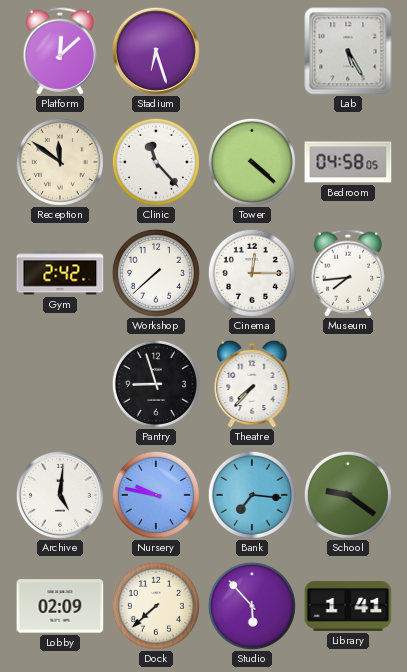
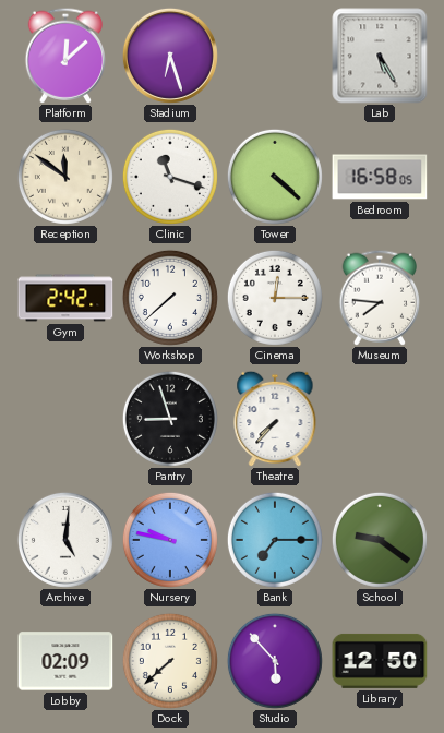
Clinic: 11:23 -> 11:18
Bedroom: 04:58 -> 16:58
Museum: 7:44 -> 7:46
Bank: 7:16 -> 7:15
Library: 1:41 -> 12:50
